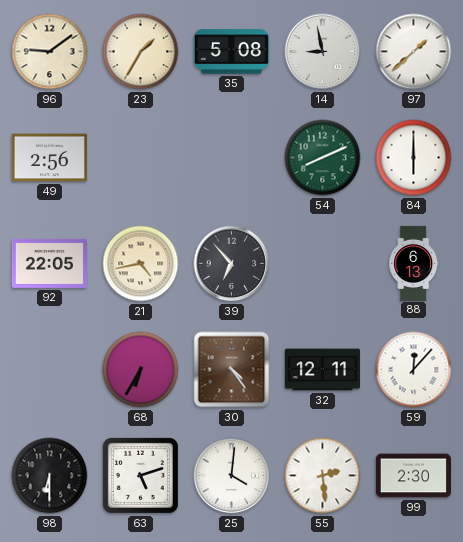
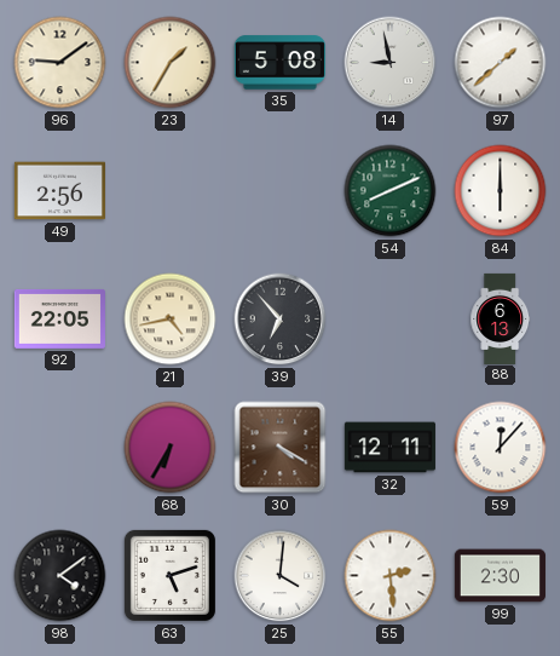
30: 4:24 -> 4:20
98: 6:30 -> 4:09
